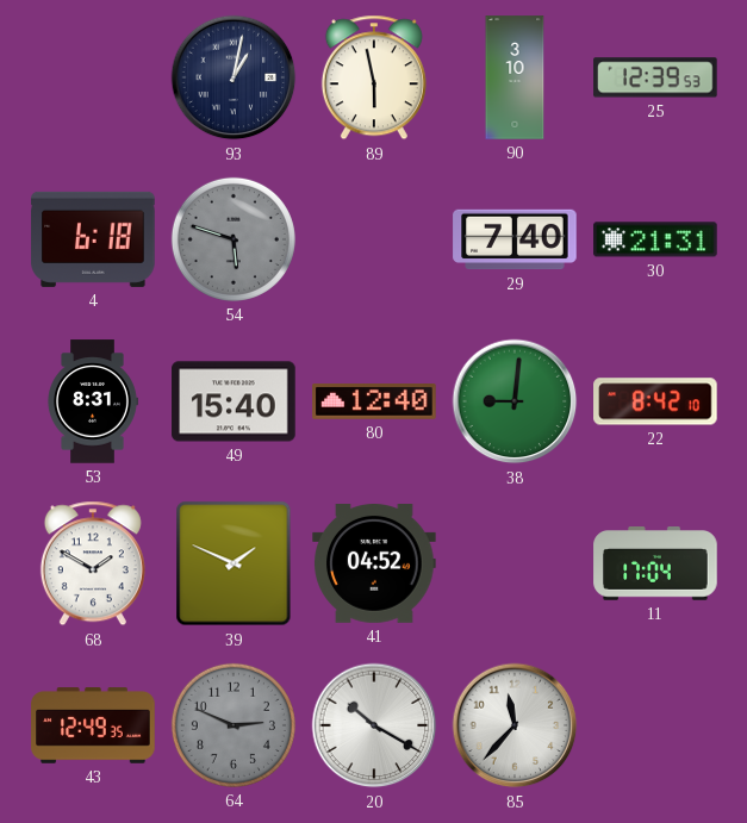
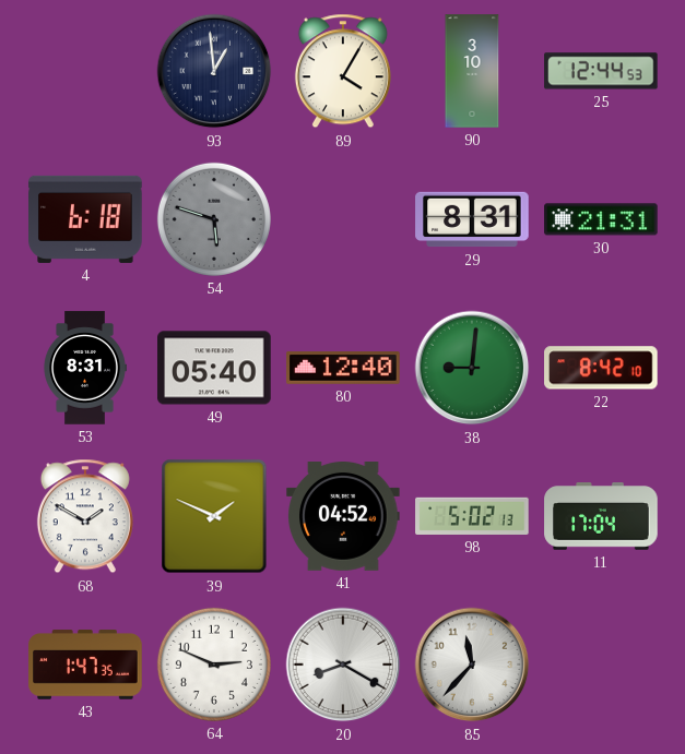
93: 1:02 -> 12:59
89: 5:58 -> 4:05
25: 12:39 -> 12:44
29: 7:40 -> 8:31
49: 15:40 -> 05:40
98: none -> 5:02
43: 12:49 -> 1:47
64 dial: grey -> white
20: 10:20 -> 8:20
